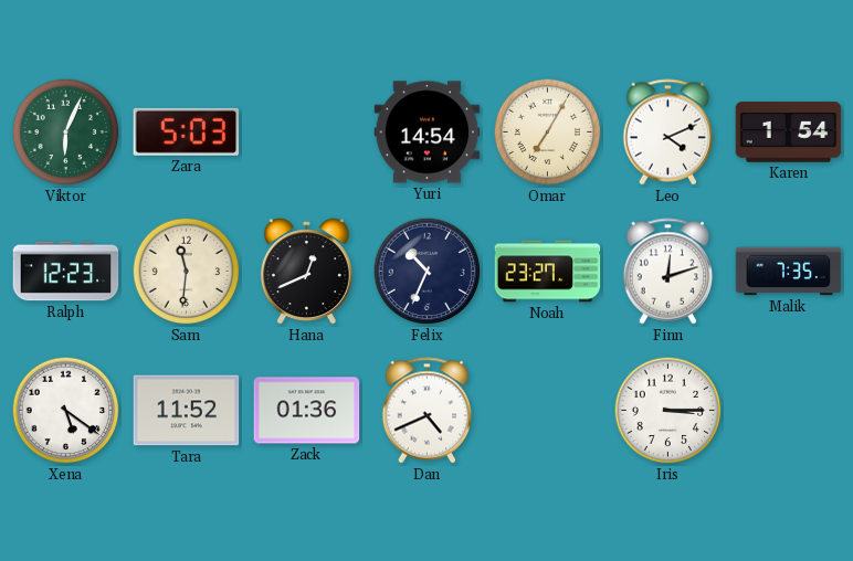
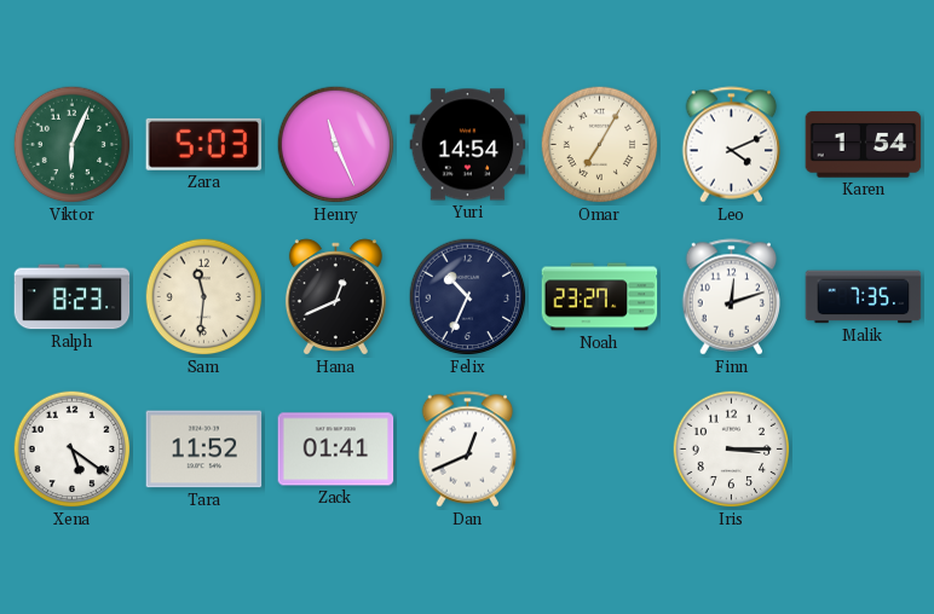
Henry: none -> 11:26
Ralph: 12:23 -> 8:23
Zack: 01:36 -> 01:41
Dan: 4:41 -> 12:41
